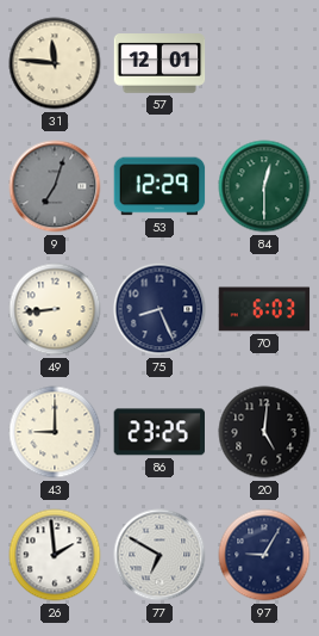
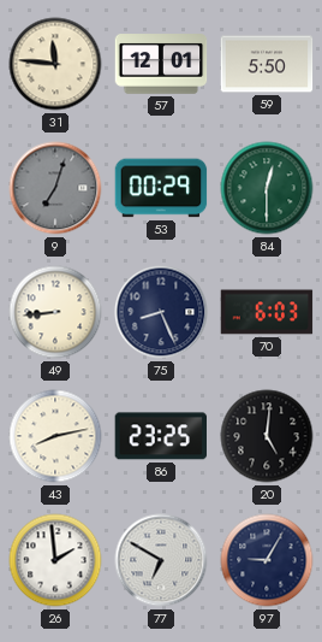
59: none -> 5:50
53: 12:29 -> 00:29
43: 9:00 -> 8:13
